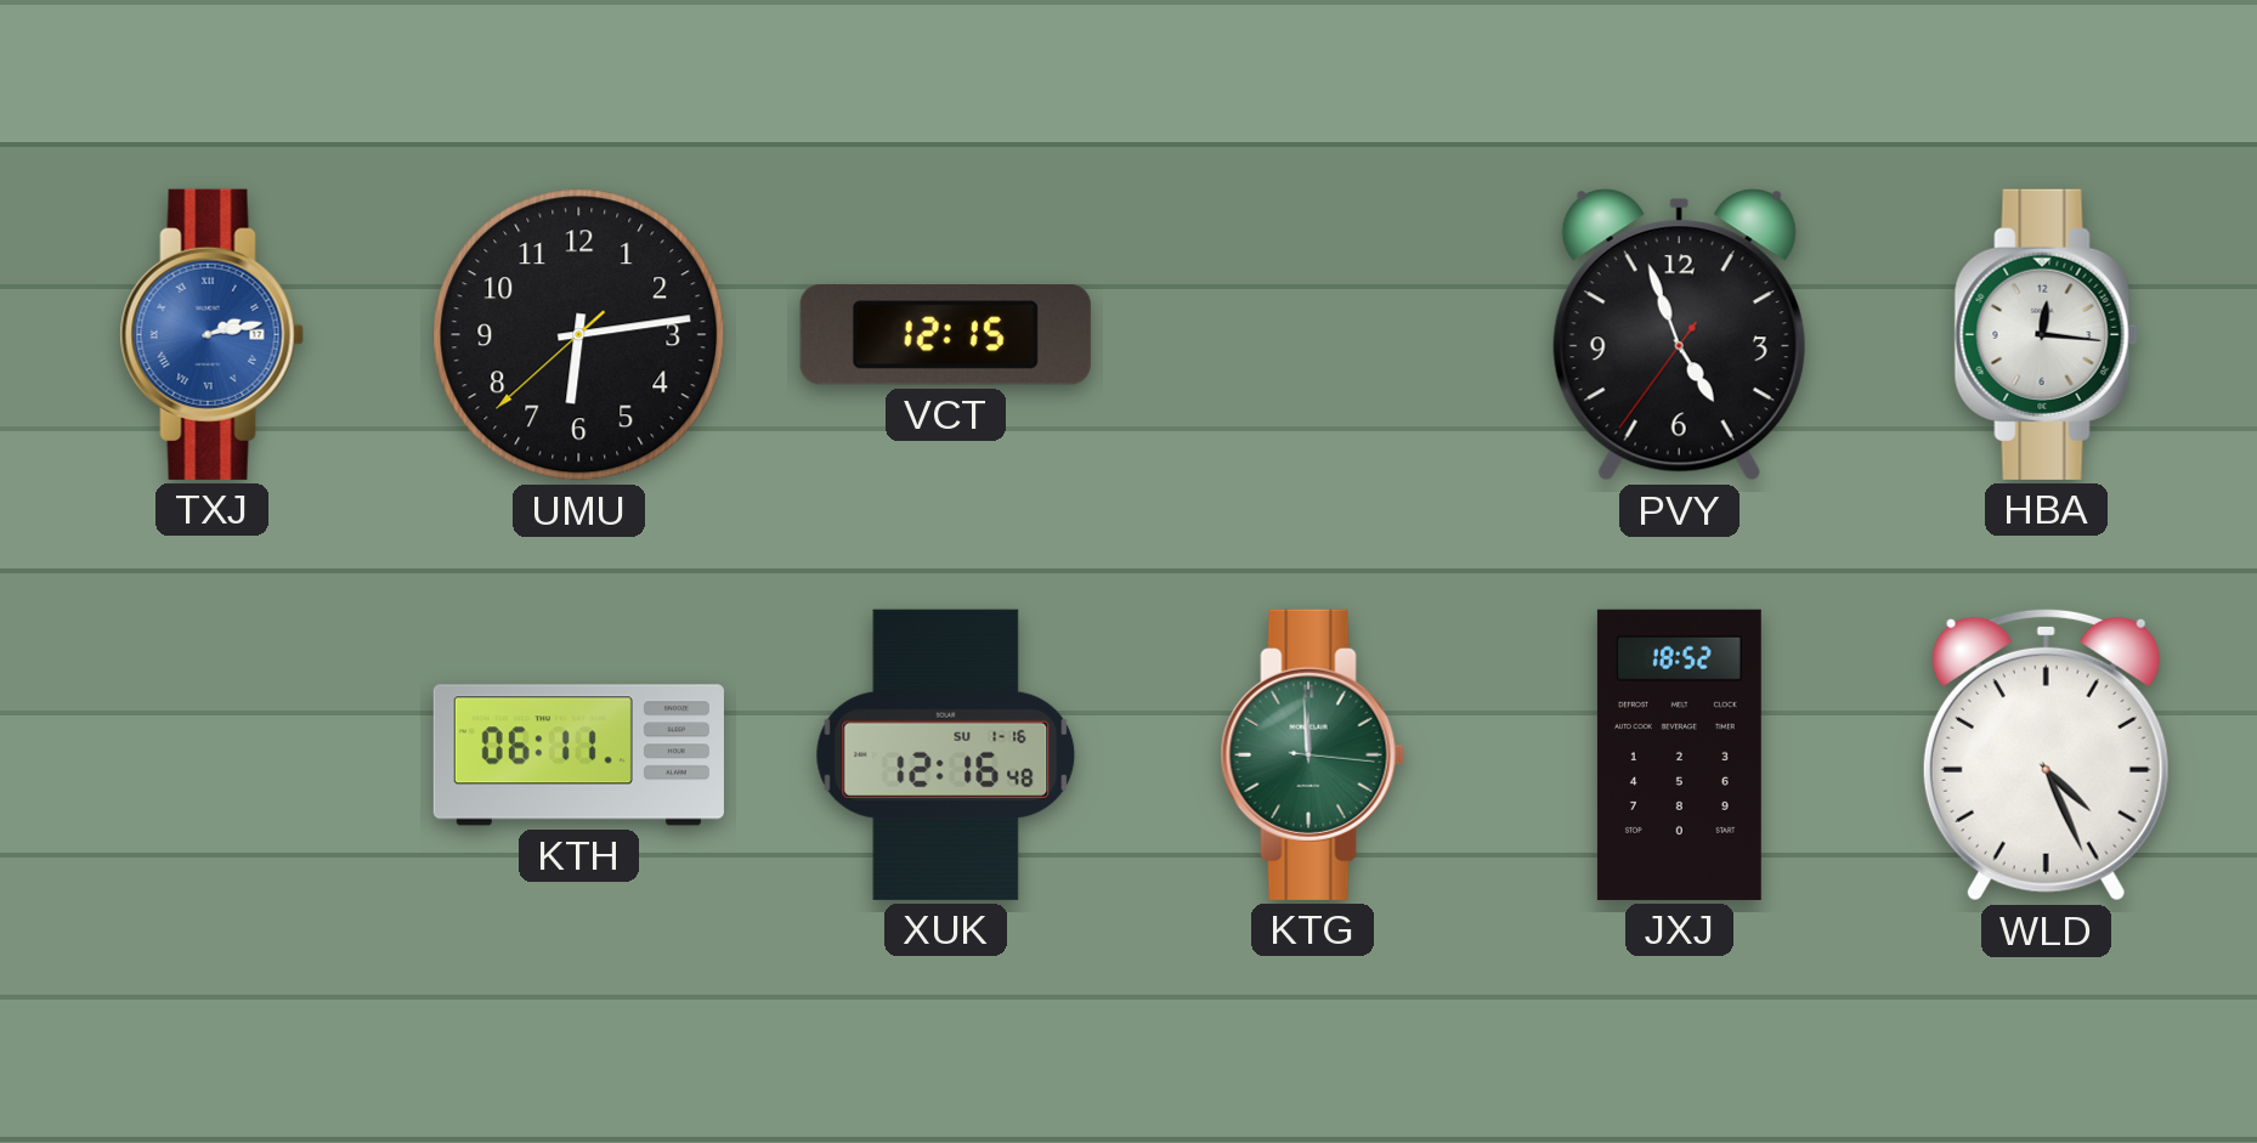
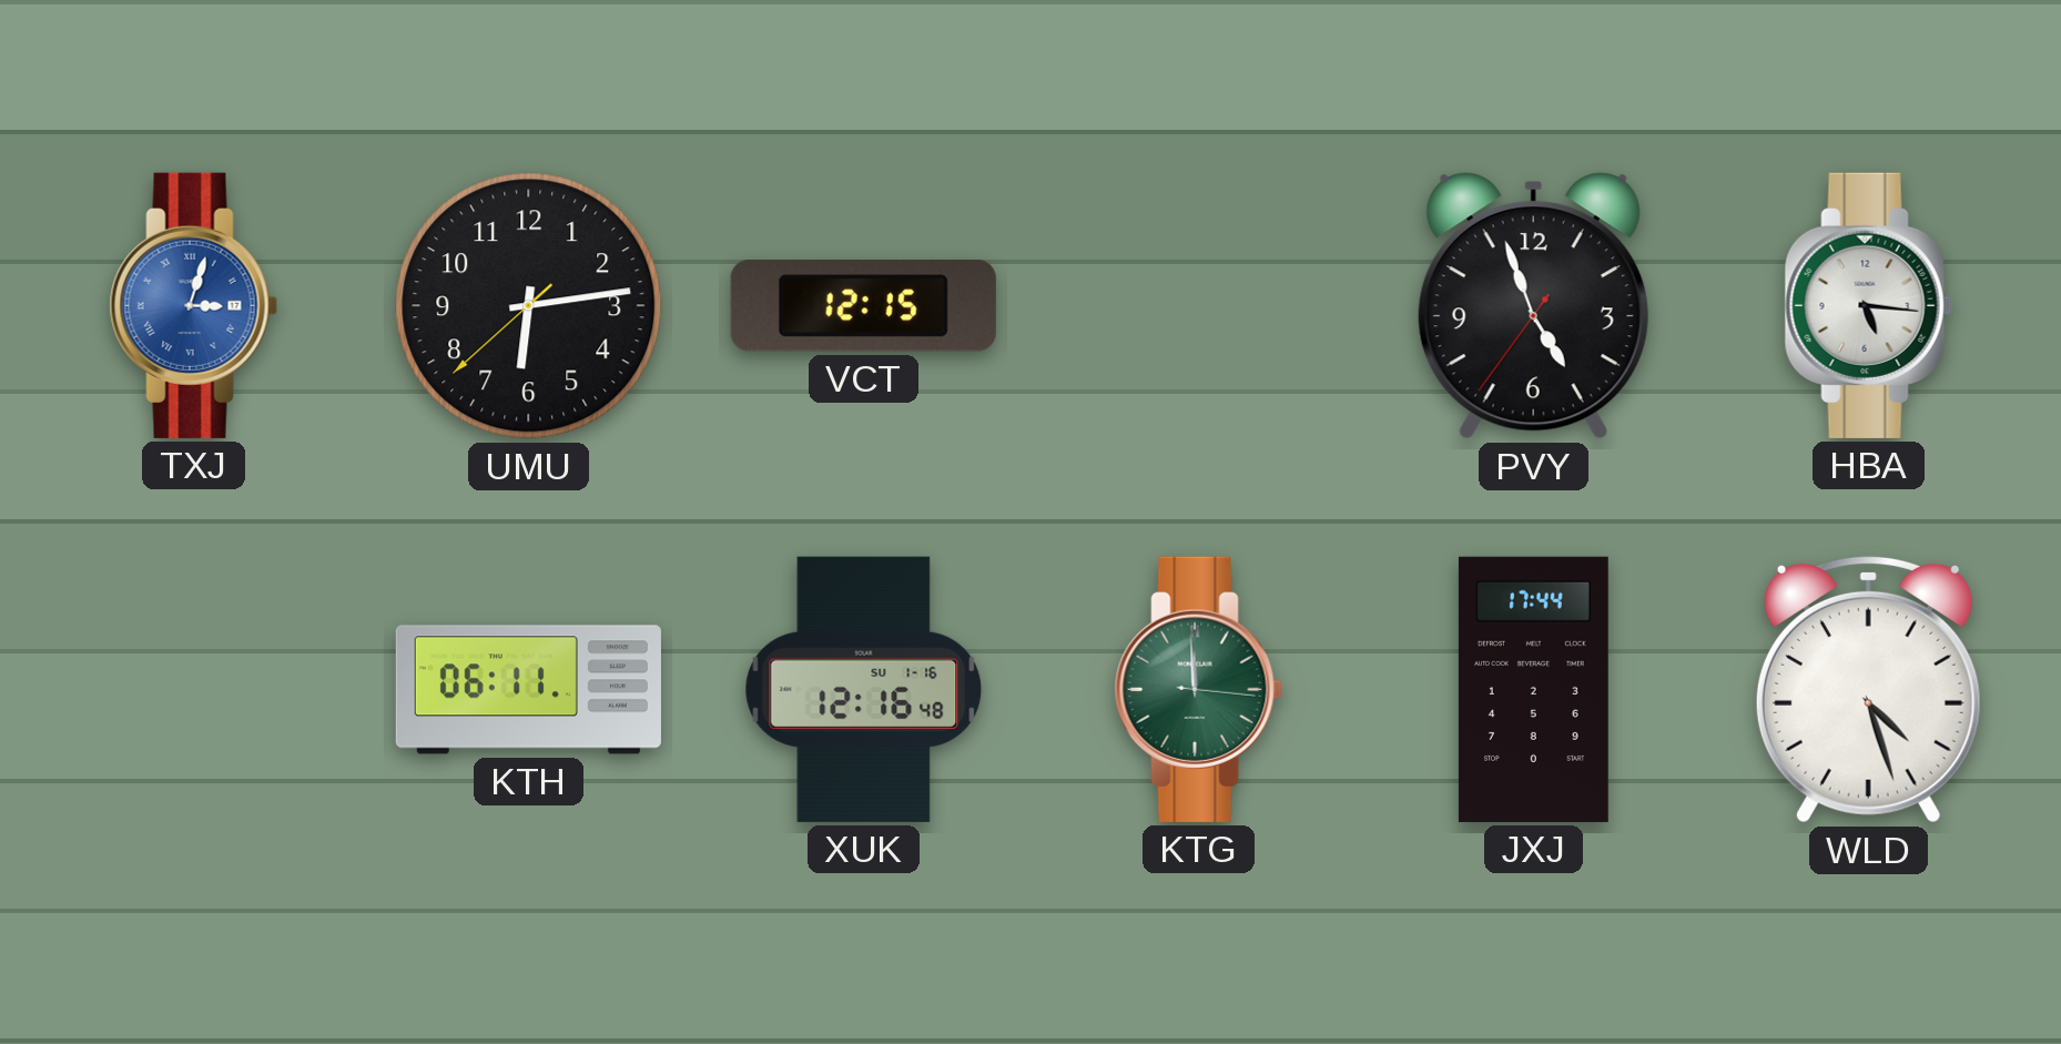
TXJ: 2:13 -> 3:03
HBA: 12:16 -> 5:16
JXJ: 18:52 -> 17:44
WLD: 4:26 -> 4:27
